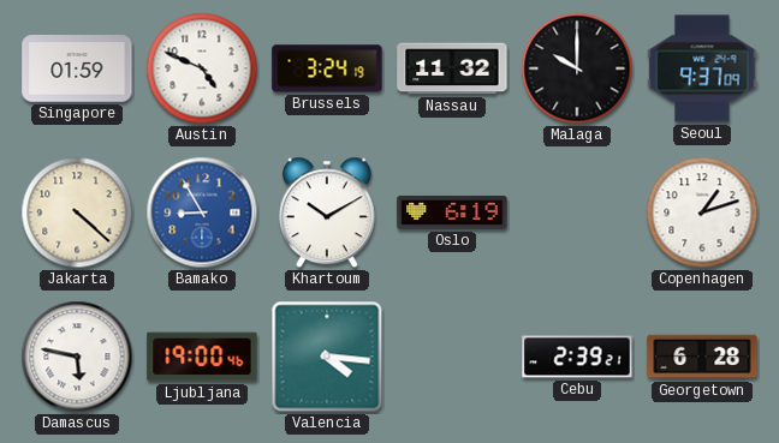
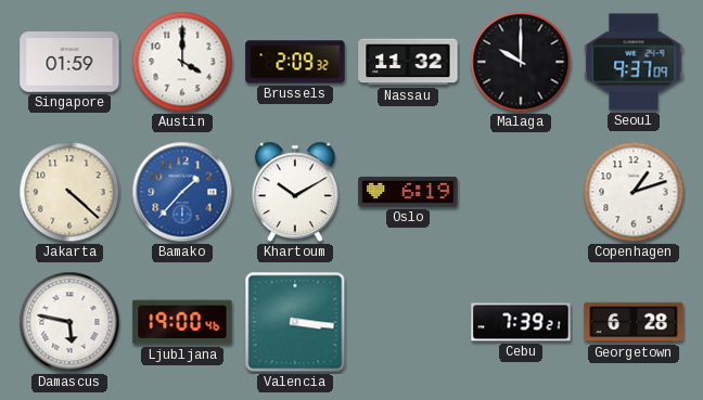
Austin: 4:49 -> 4:00
Brussels: 3:24 -> 2:09
Bamako: 8:55 -> 1:37
Valencia: 4:16 -> 3:16
Cebu: 2:39 -> 7:39
